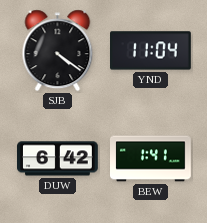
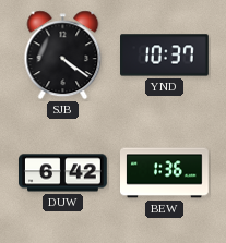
YND: 11:04 -> 10:37
BEW: 1:41 -> 1:36
